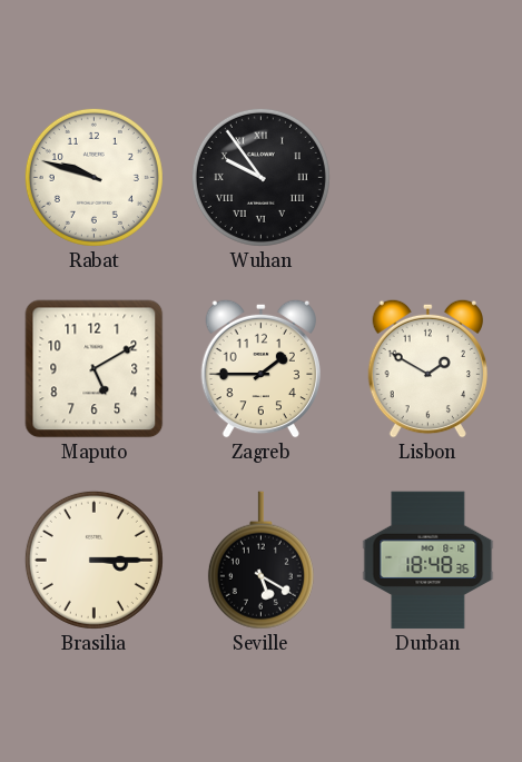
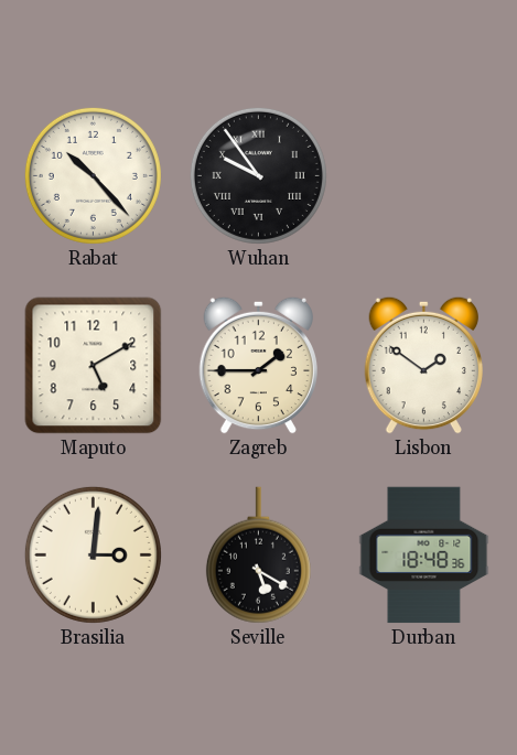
Rabat: 9:48 -> 10:23
Lisbon: 1:50 -> 1:51
Brasilia: 3:15 -> 3:01
